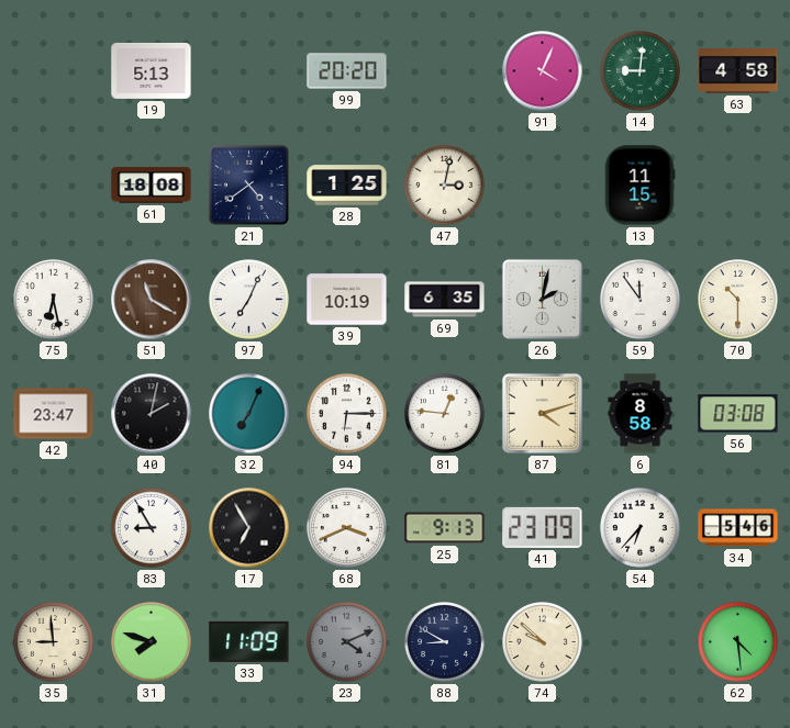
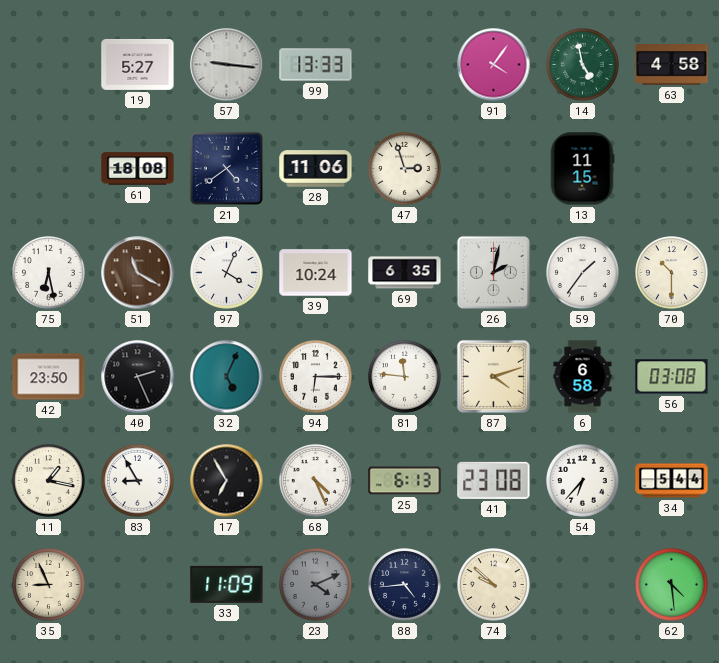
19: 5:13 -> 5:27
57: none -> 9:16
99: 20:20 -> 13:33
91: 4:04 -> 4:06
14: 9:01 -> 4:58
28: 1:25 -> 11:06
47: 3:02 -> 2:57
97: 7:04 -> 4:04
39: 10:19 -> 10:24
59: 11:54 -> 1:36
42: 23:47 -> 23:50
40: 2:02 -> 2:26
32: 7:04 -> 5:04
81: 12:46 -> 11:46
6: 8:58 -> 6:58
11: none -> 1:17
68: 3:41 -> 4:26
25: 9:13 -> 6:13
41: 23:09 -> 23:08
34: 5:46 -> 5:44
35: 8:59 -> 8:56
31: 7:48 -> none
88: 8:50 -> 4:44
